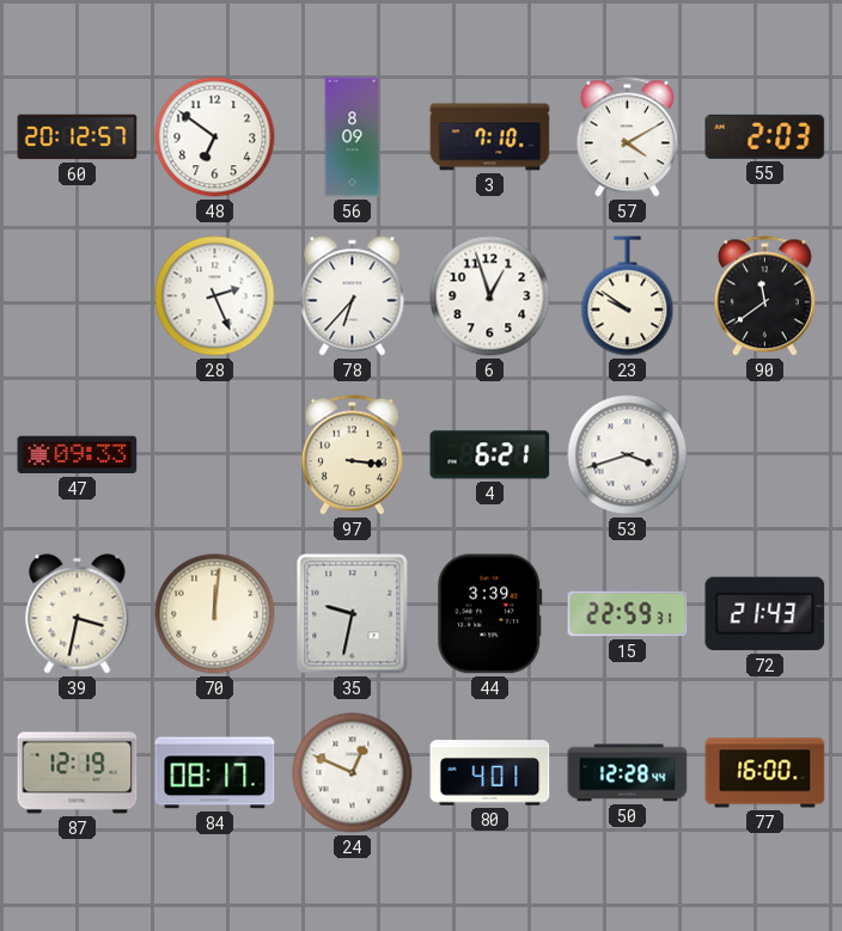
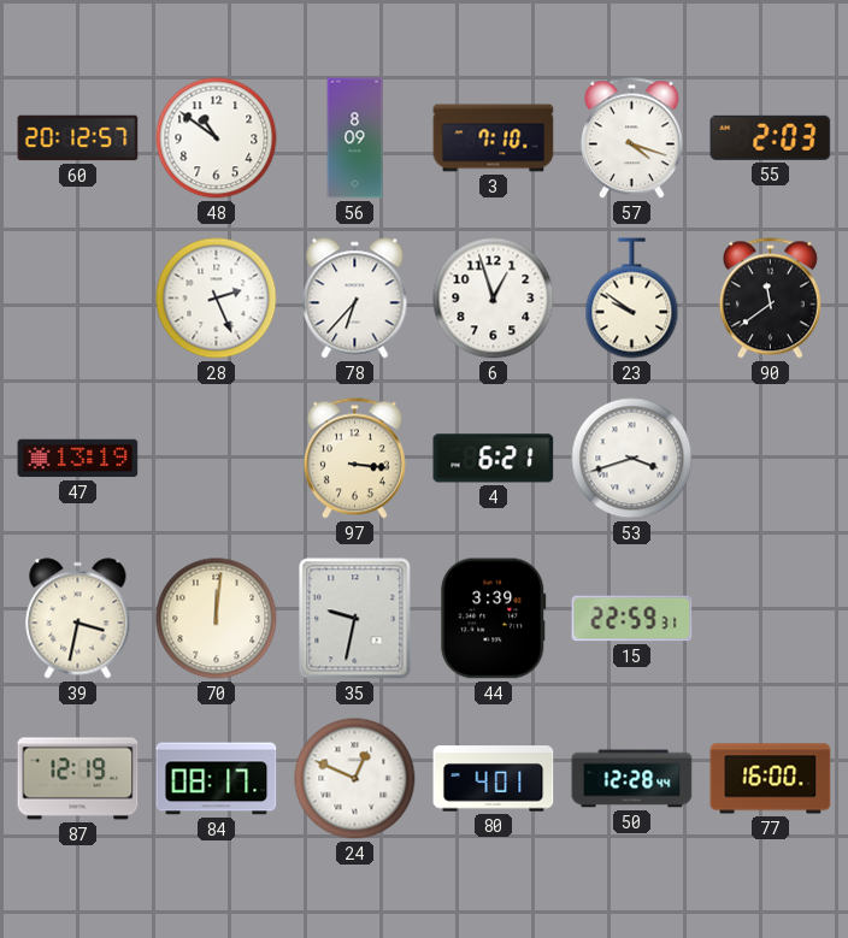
48: 6:51 -> 10:51
57: 4:10 -> 4:18
47: 09:33 -> 13:19
72: 21:43 -> none
